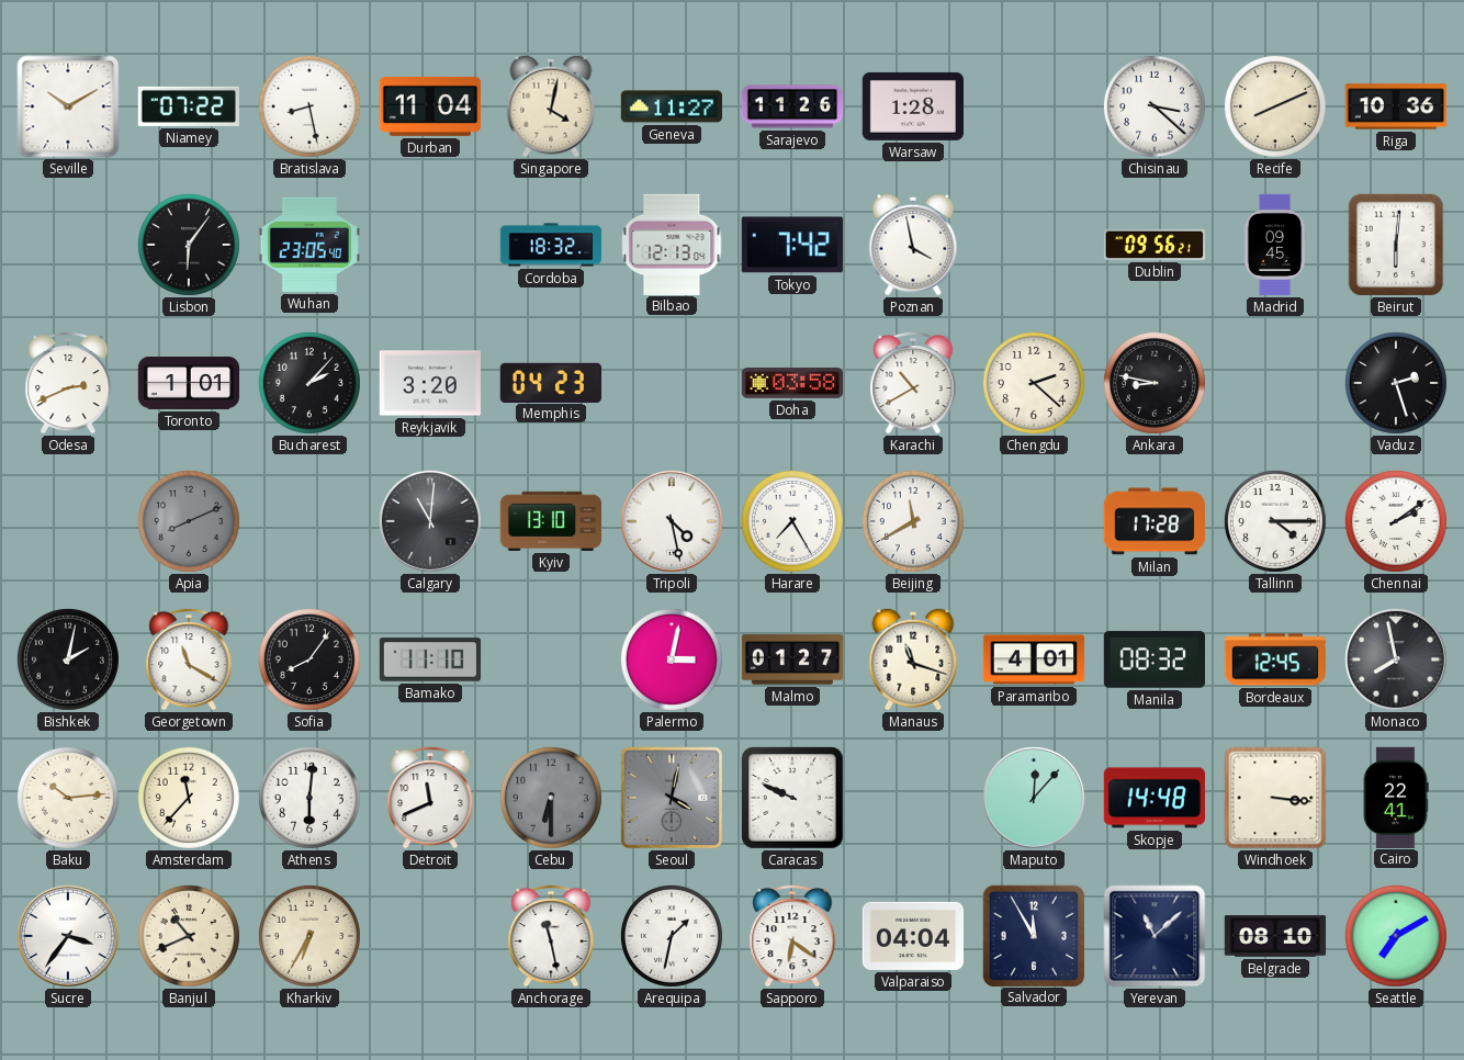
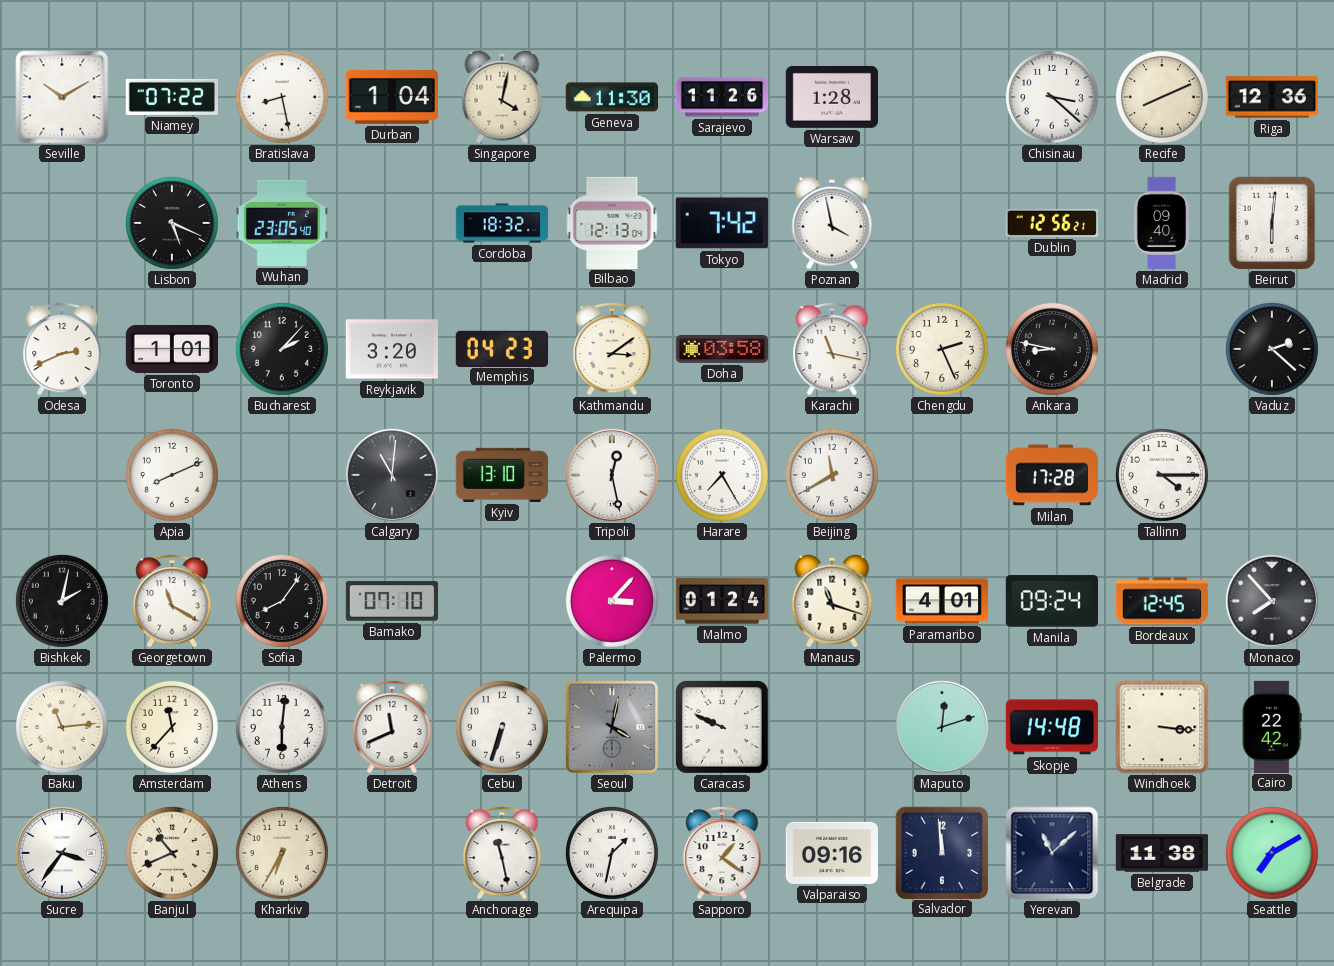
Durban: 11:04 -> 1:04
Geneva: 11:27 -> 11:30
Riga: 10:36 -> 12:36
Lisbon: 6:06 -> 5:19
Dublin: 09:56 -> 12:56
Madrid: 09:45 -> 09:40
Kathmandu: none -> 3:09
Karachi: 10:40 -> 11:17
Chengdu: 2:22 -> 2:26
Vaduz: 2:27 -> 2:22
Apia dial: grey -> white
Tripoli: 4:28 -> 12:28
Chennai: 2:09 -> none
Bamako: 11:10 -> 07:10
Palermo: 3:02 -> 3:07
Malmo: 01:27 -> 01:24
Manila: 08:32 -> 09:24
Monaco: 7:58 -> 7:53
Baku: 10:14 -> 11:14
Cebu: 6:30 -> 6:33
Cebu dial: grey -> white
Maputo: 12:07 -> 12:12
Cairo: 22:41 -> 22:42
Sapporo: 6:21 -> 1:21
Valparaiso: 04:04 -> 09:16
Salvador: 11:55 -> 11:59
Belgrade: 08:10 -> 11:38
